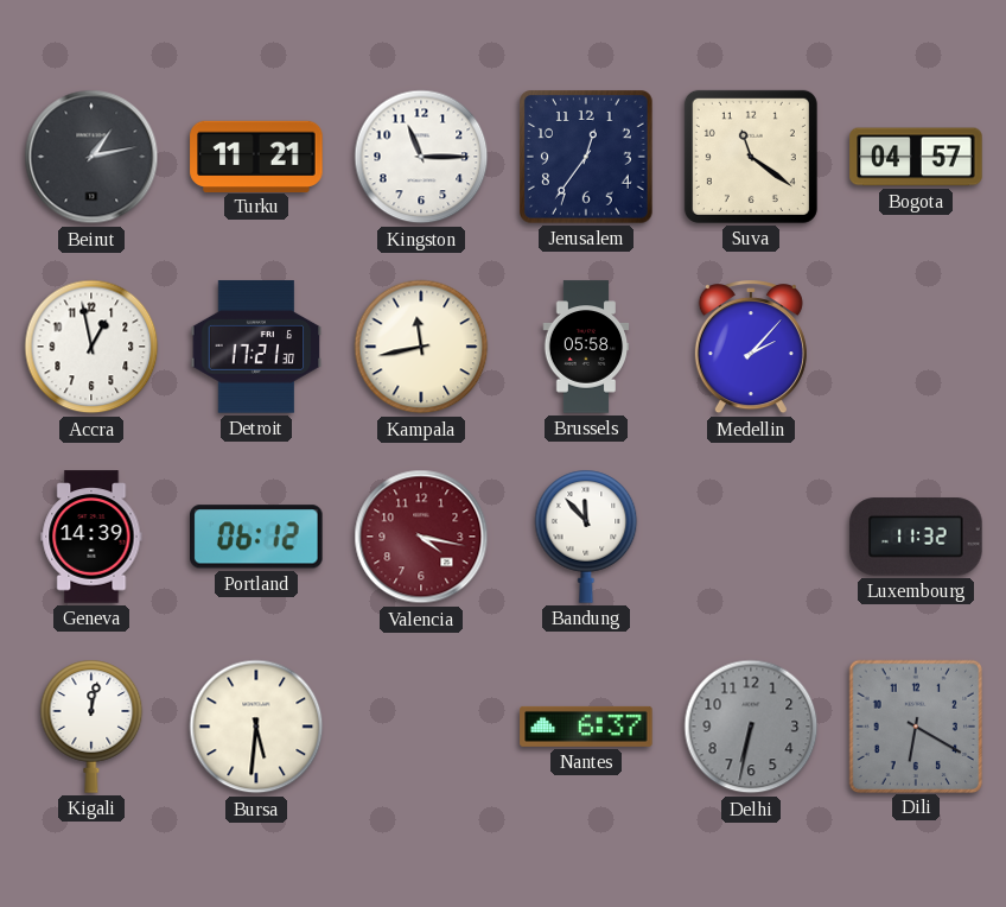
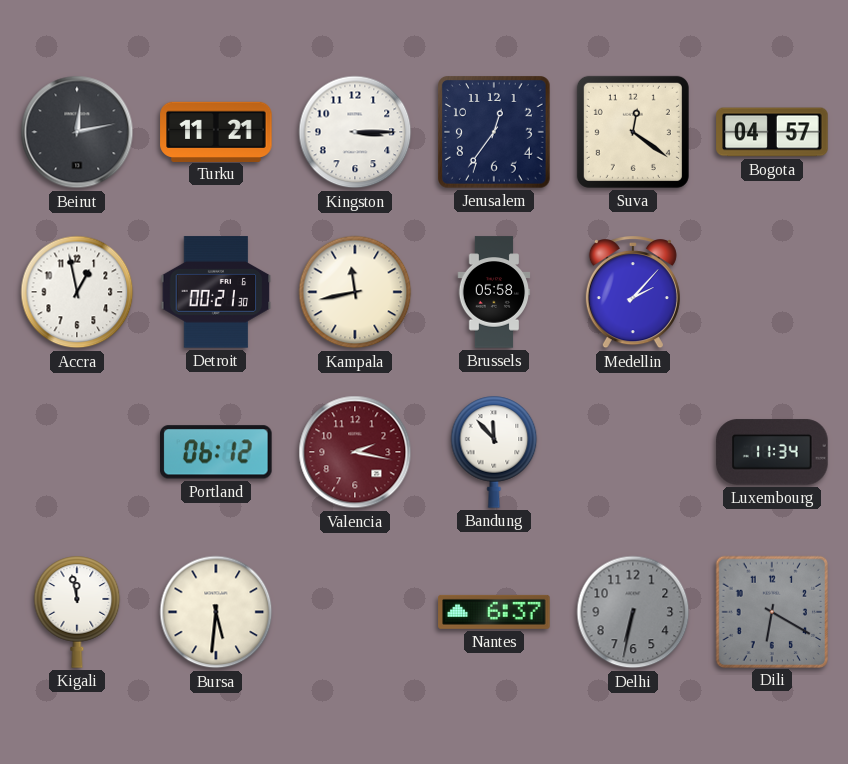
Beirut: 1:13 -> 12:13
Kingston: 11:15 -> 3:15
Suva: 11:21 -> 12:21
Detroit: 17:21 -> 00:21
Geneva: 14:39 -> none
Valencia: 4:17 -> 2:17
Luxembourg: 11:32 -> 11:34
Kigali: 12:02 -> 11:58
